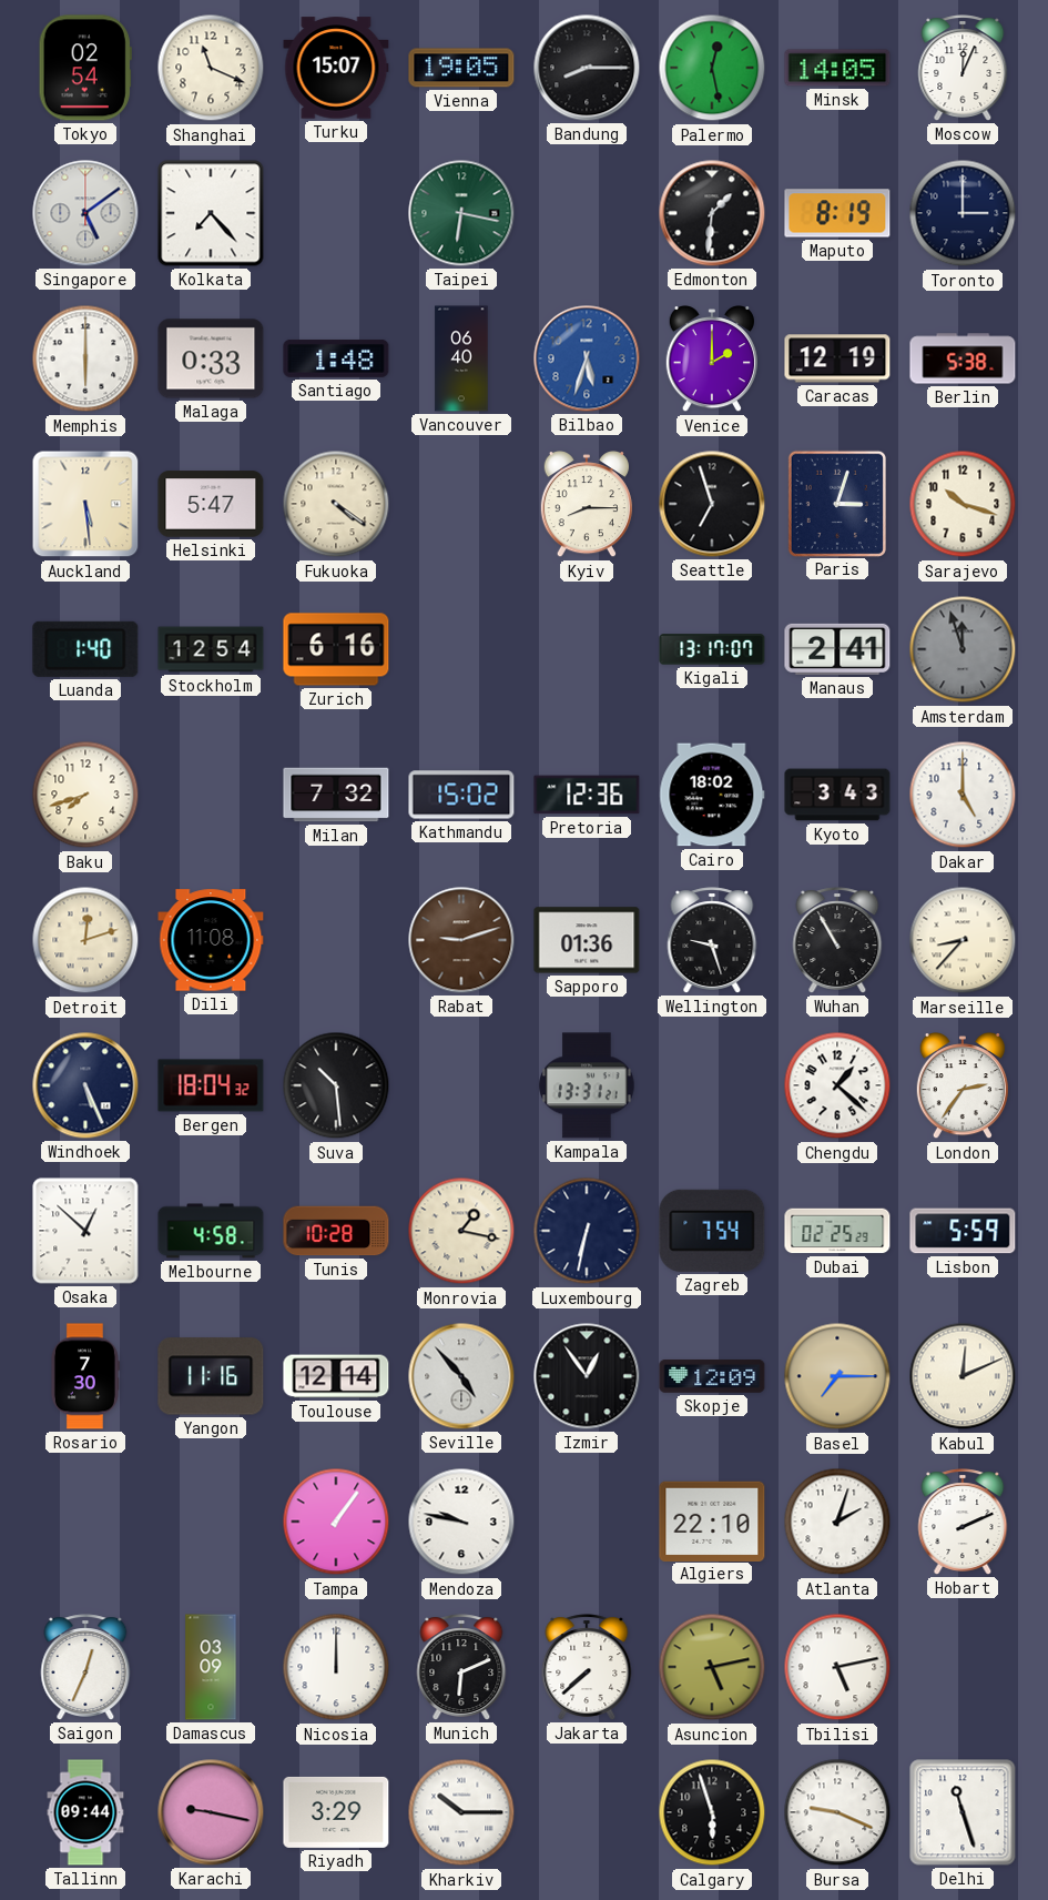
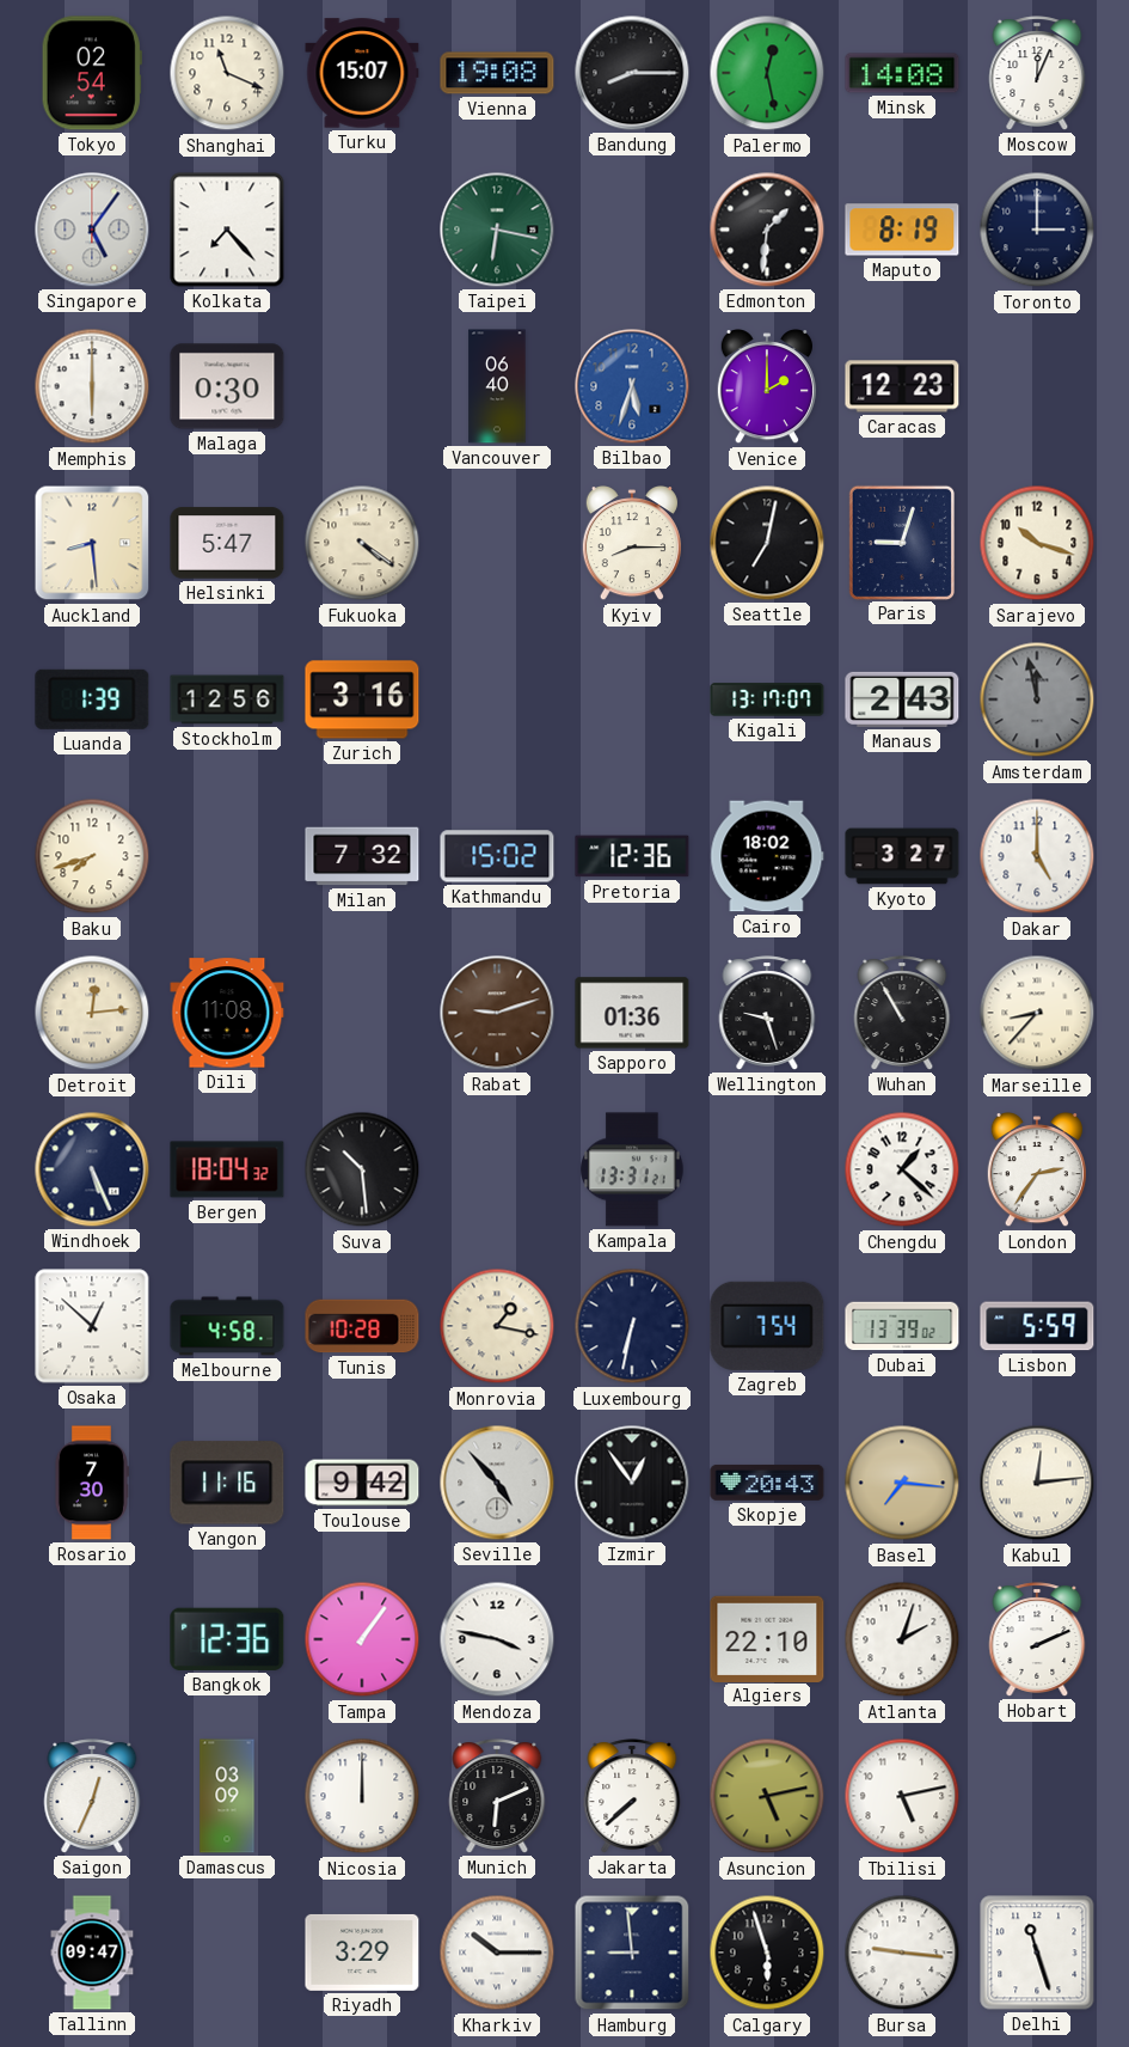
Vienna: 19:05 -> 19:08
Minsk: 14:05 -> 14:08
Singapore: 5:09 -> 5:06
Malaga: 0:33 -> 0:30
Santiago: 1:48 -> none
Caracas: 12:19 -> 12:23
Berlin: 5:38 -> none
Auckland: 5:29 -> 8:29
Seattle: 6:57 -> 7:02
Paris: 3:03 -> 9:03
Luanda: 1:40 -> 1:39
Stockholm: 12:54 -> 12:56
Zurich: 6:16 -> 3:16
Manaus: 2:41 -> 2:43
Amsterdam: 11:57 -> 11:58
Kyoto: 3:43 -> 3:27
Detroit: 12:12 -> 12:14
Dubai: 02:25 -> 13:39
Toulouse: 12:14 -> 9:42
Skopje: 12:09 -> 20:43
Basel: 7:15 -> 7:16
Kabul: 12:11 -> 12:14
Bangkok: none -> 12:36
Mendoza: 9:47 -> 3:47
Tallinn: 09:44 -> 09:47
Karachi: 9:17 -> none
Hamburg: none -> 8:59
Bursa: 9:19 -> 9:16
